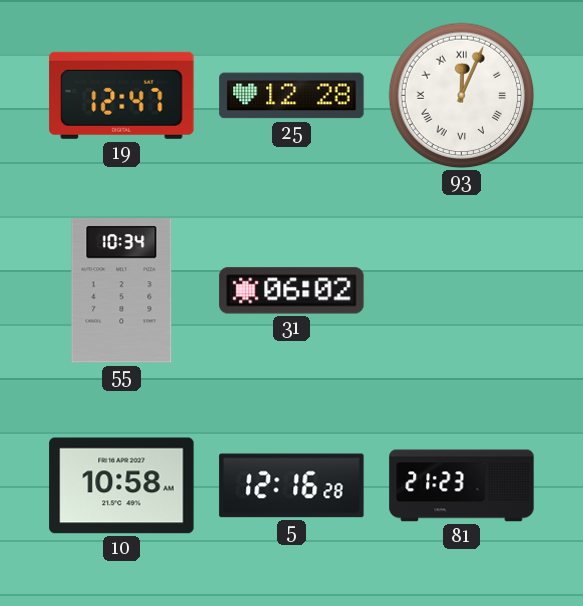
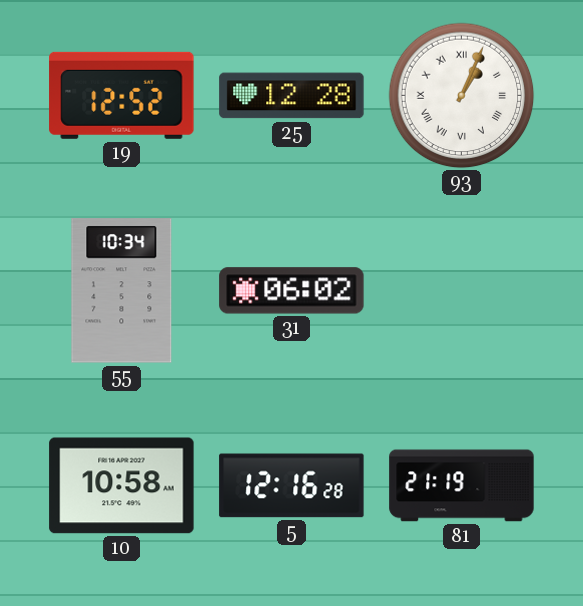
19: 12:47 -> 12:52
93: 12:04 -> 1:04
81: 21:23 -> 21:19
